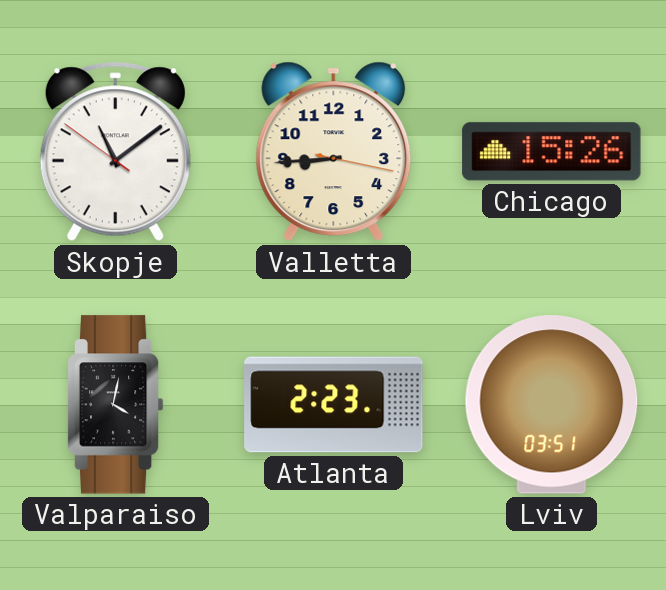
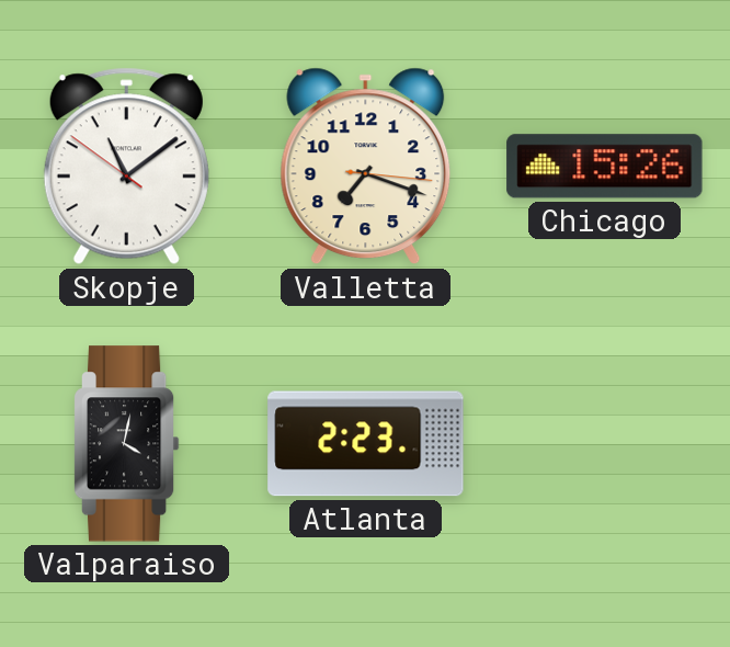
Valletta: 8:44 -> 7:18
Lviv: 03:51 -> none
